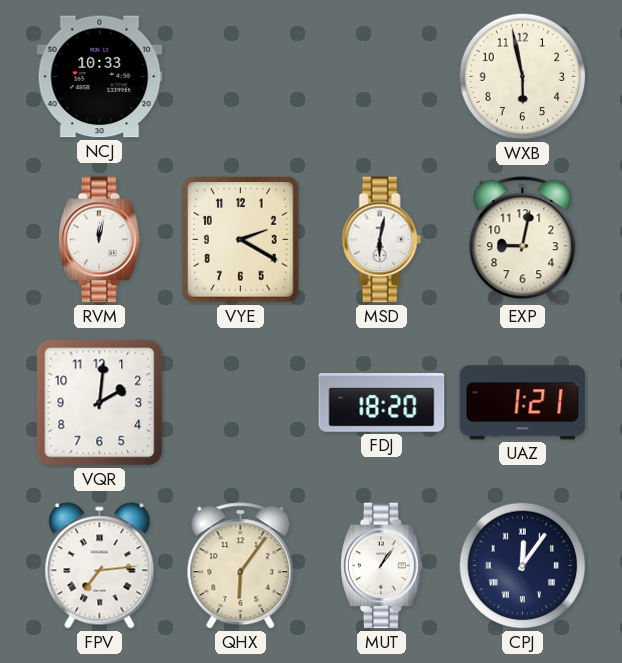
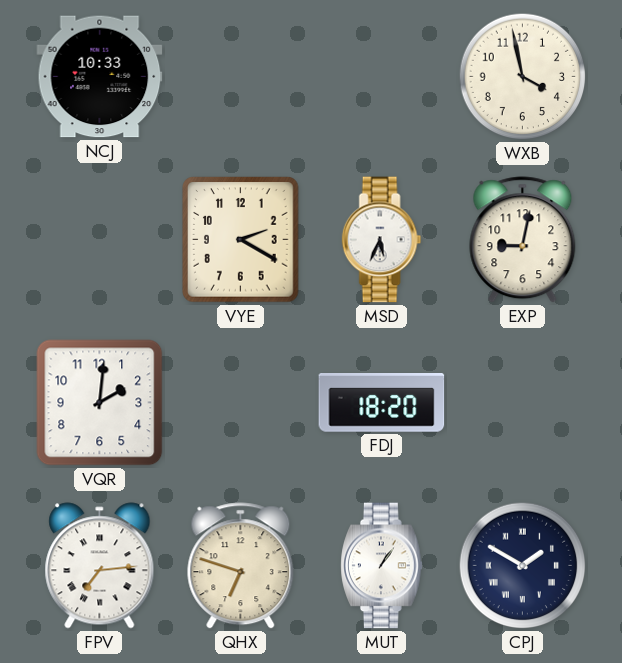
WXB: 5:58 -> 3:58
RVM: 12:02 -> none
MSD: 6:02 -> 5:34
UAZ: 1:21 -> none
QHX: 6:06 -> 6:48
CPJ: 12:06 -> 1:50
